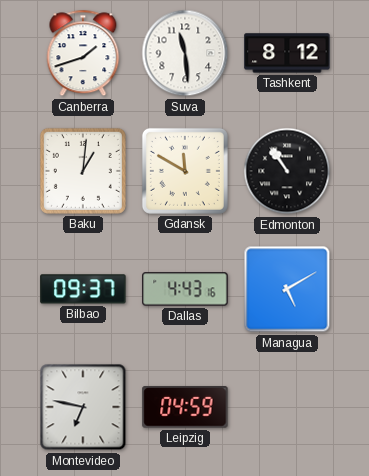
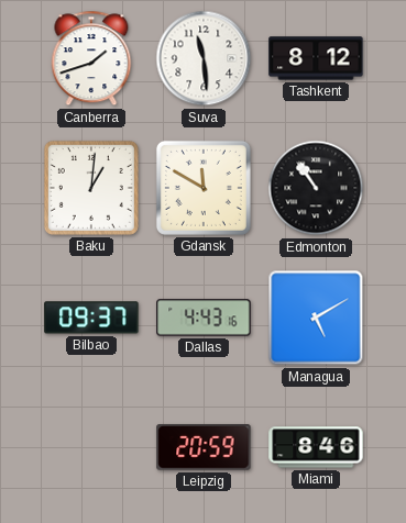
Montevideo: 6:47 -> none
Leipzig: 04:59 -> 20:59
Miami: none -> 8:46
